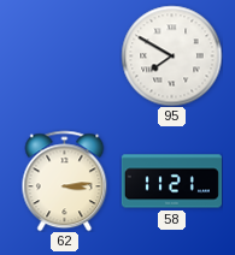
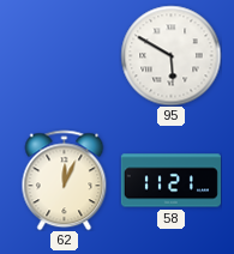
95: 7:50 -> 5:50
62: 3:14 -> 12:04
